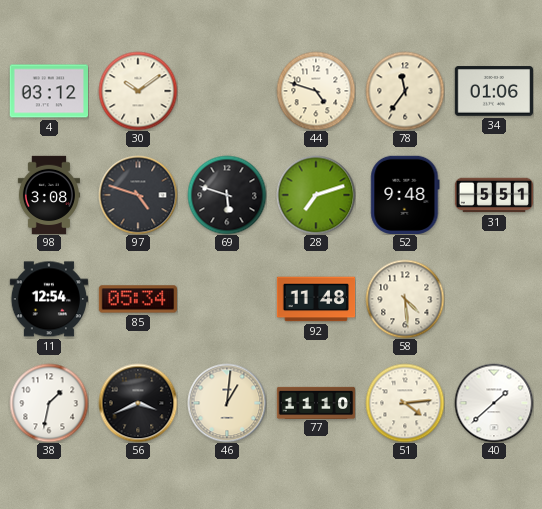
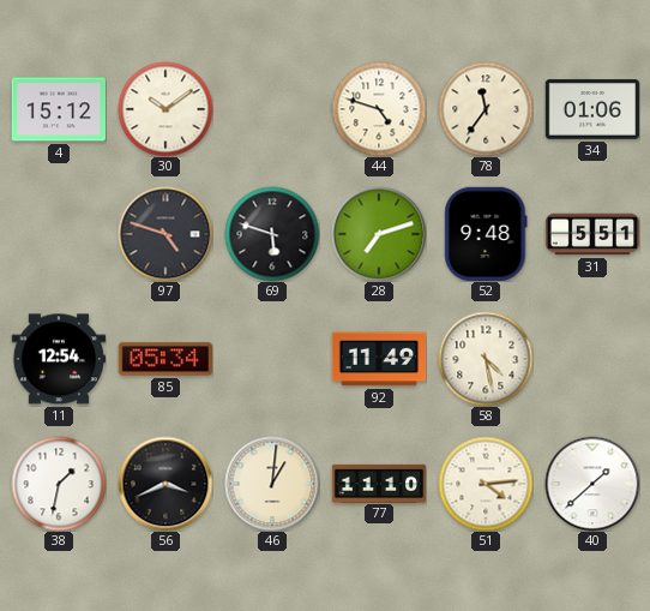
4: 03:12 -> 15:12
98: 3:08 -> none
92: 11:48 -> 11:49
58: 4:29 -> 4:28
